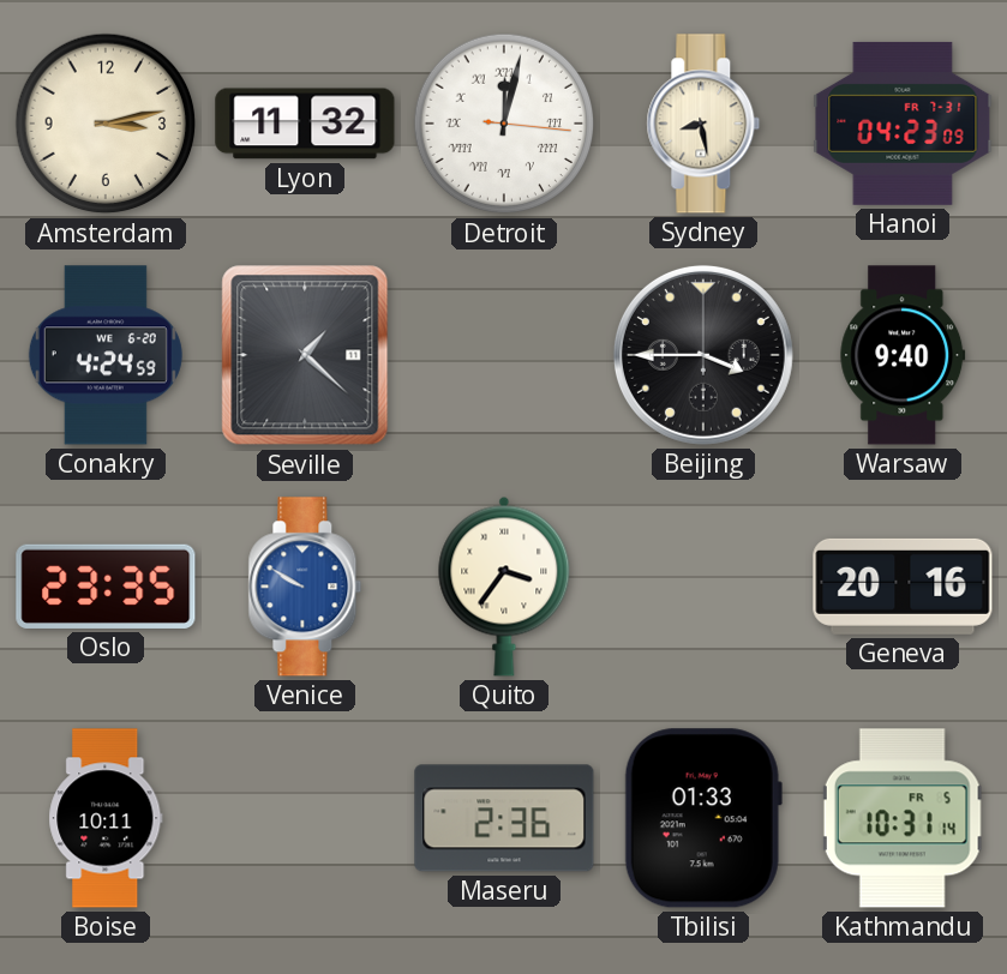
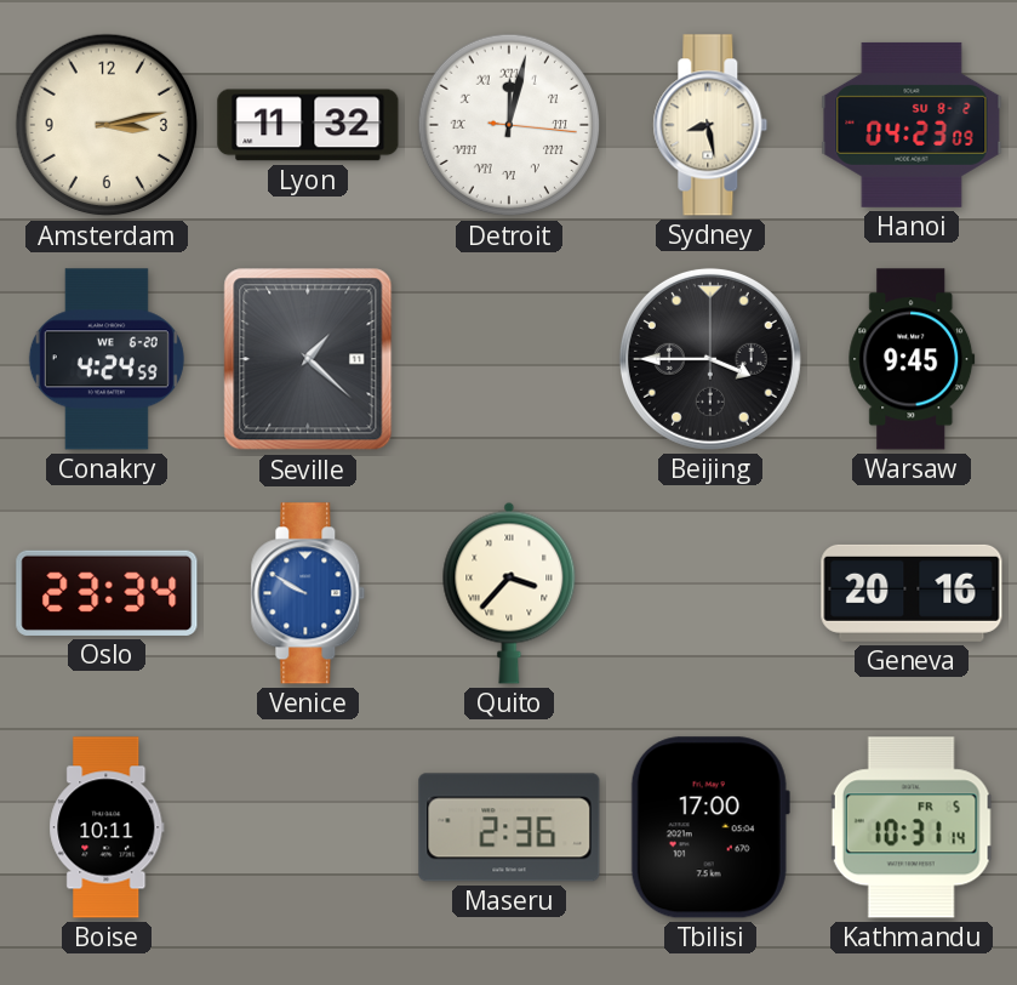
Hanoi date: FR 7-31 -> SU 8-2
Warsaw: 9:40 -> 9:45
Oslo: 23:35 -> 23:34
Quito: 3:36 -> 3:37
Tbilisi: 01:33 -> 17:00
